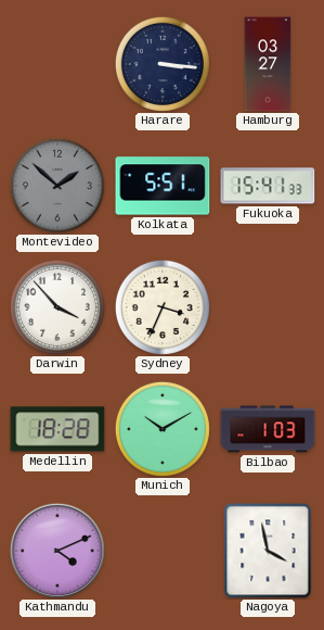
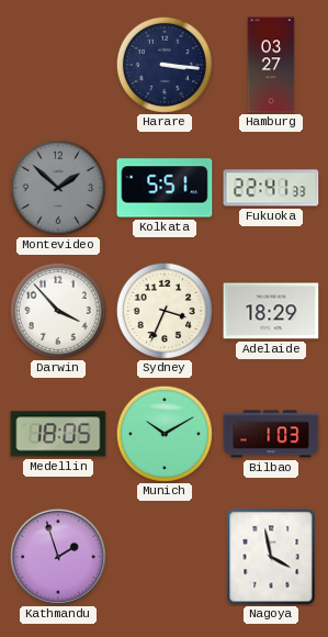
Fukuoka: 15:41 -> 22:41
Adelaide: none -> 18:29
Medellin: 18:28 -> 18:05
Kathmandu: 4:11 -> 1:57
